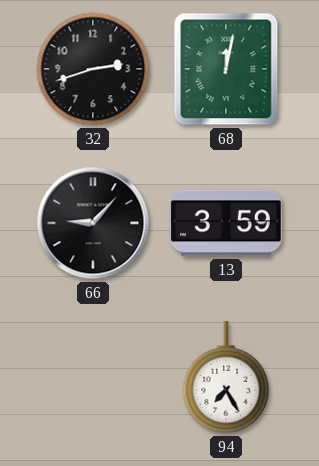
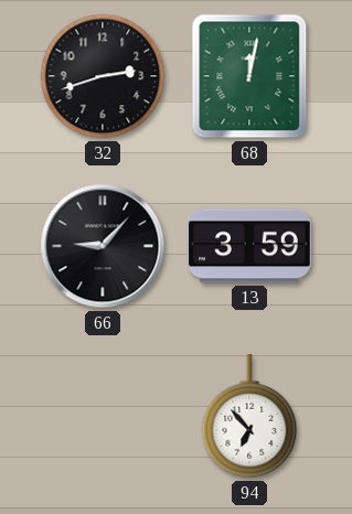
94: 7:25 -> 6:53
